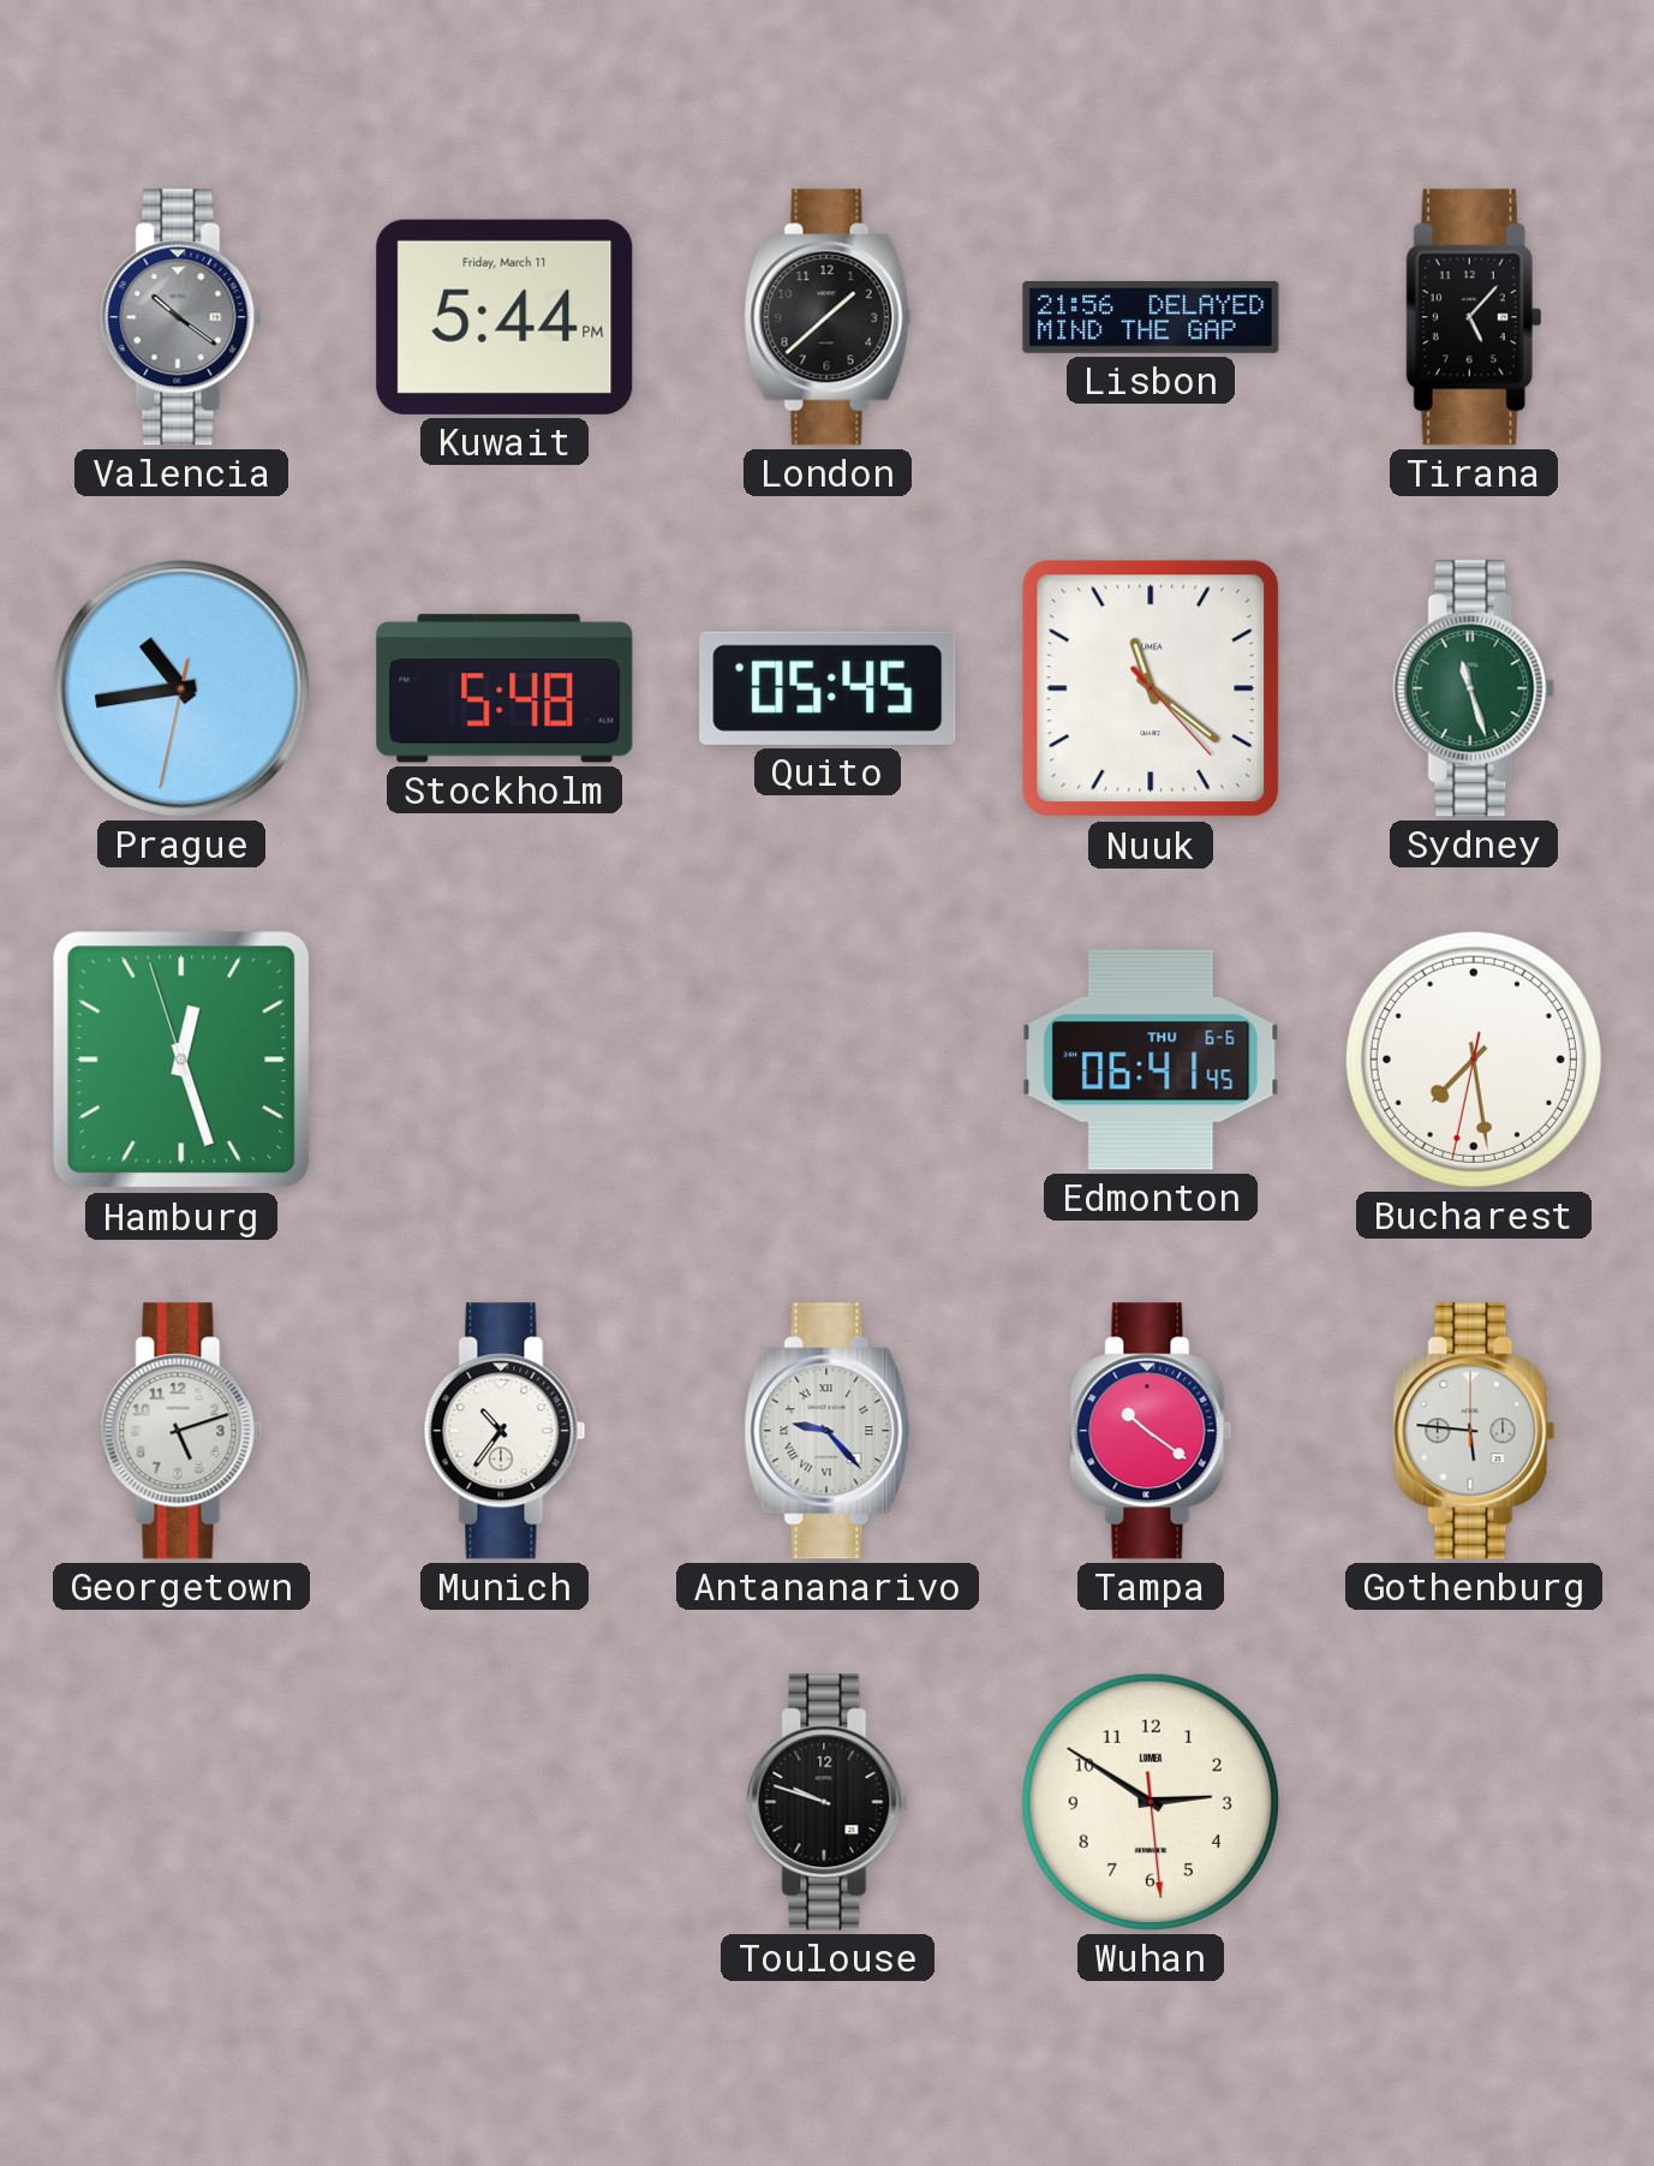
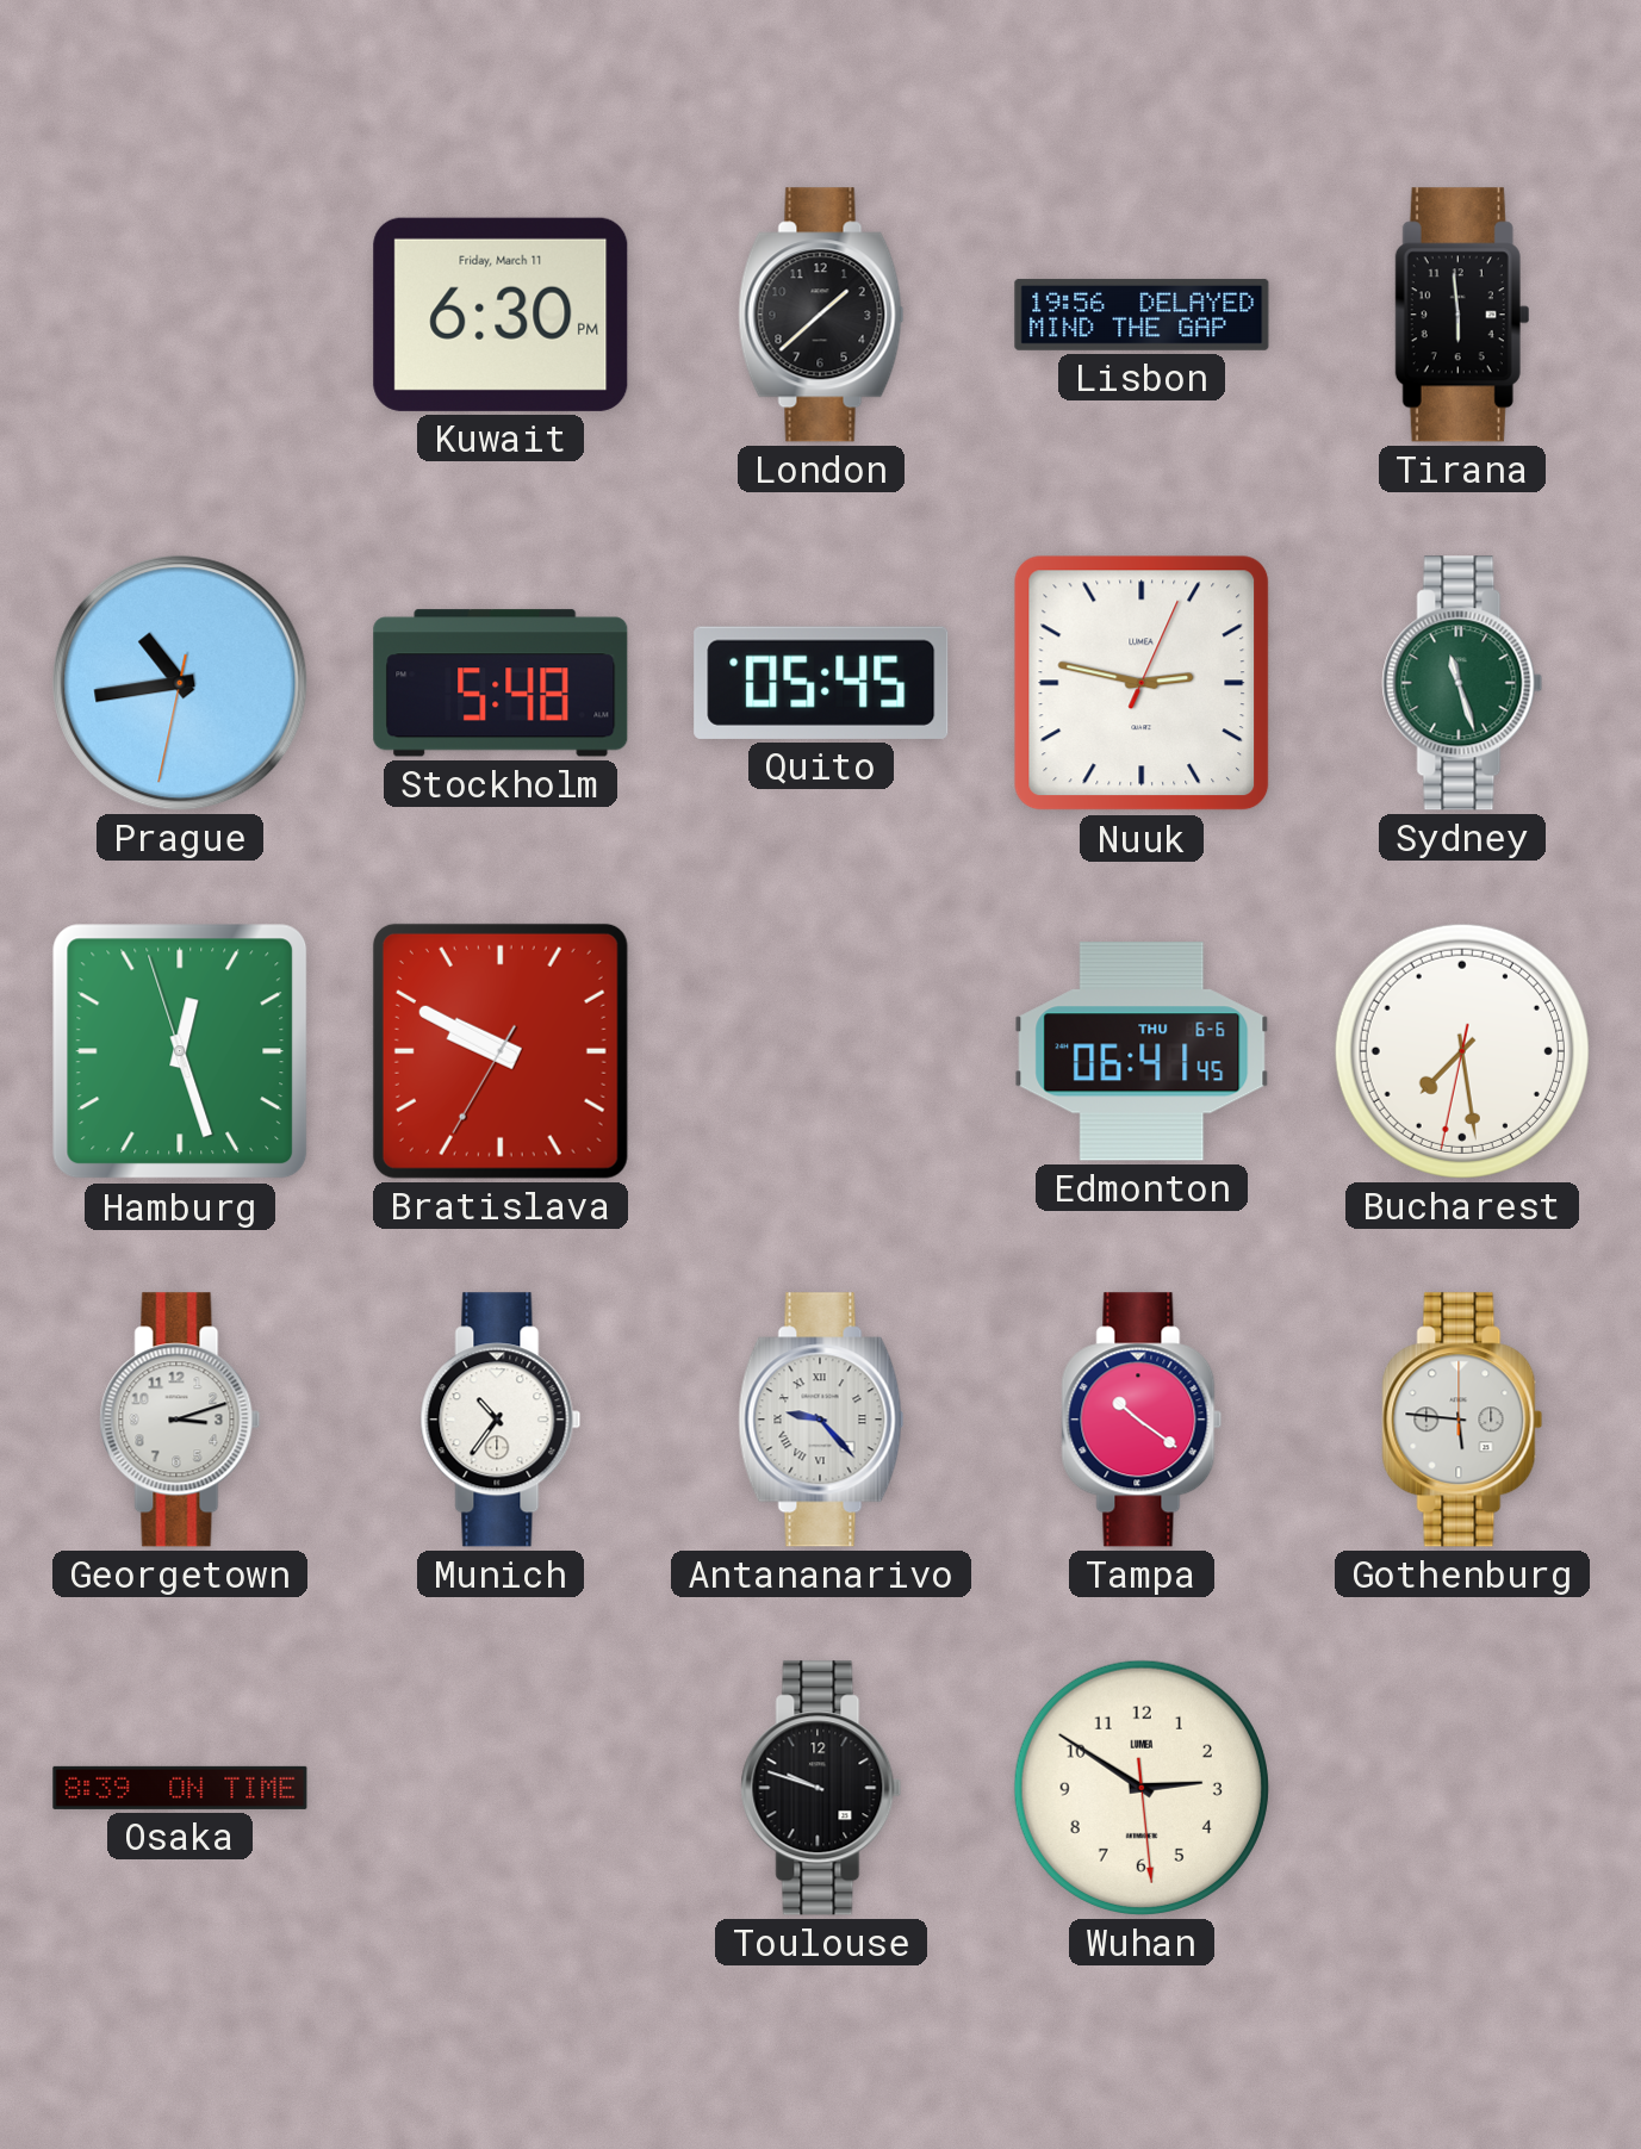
Valencia: 10:21 -> none
Kuwait: 5:44 -> 6:30
Lisbon: 21:56 -> 19:56
Tirana: 5:07 -> 5:59
Nuuk: 11:21 -> 2:47
Bratislava: none -> 9:49
Georgetown: 5:12 -> 3:12
Osaka: none -> 8:39
